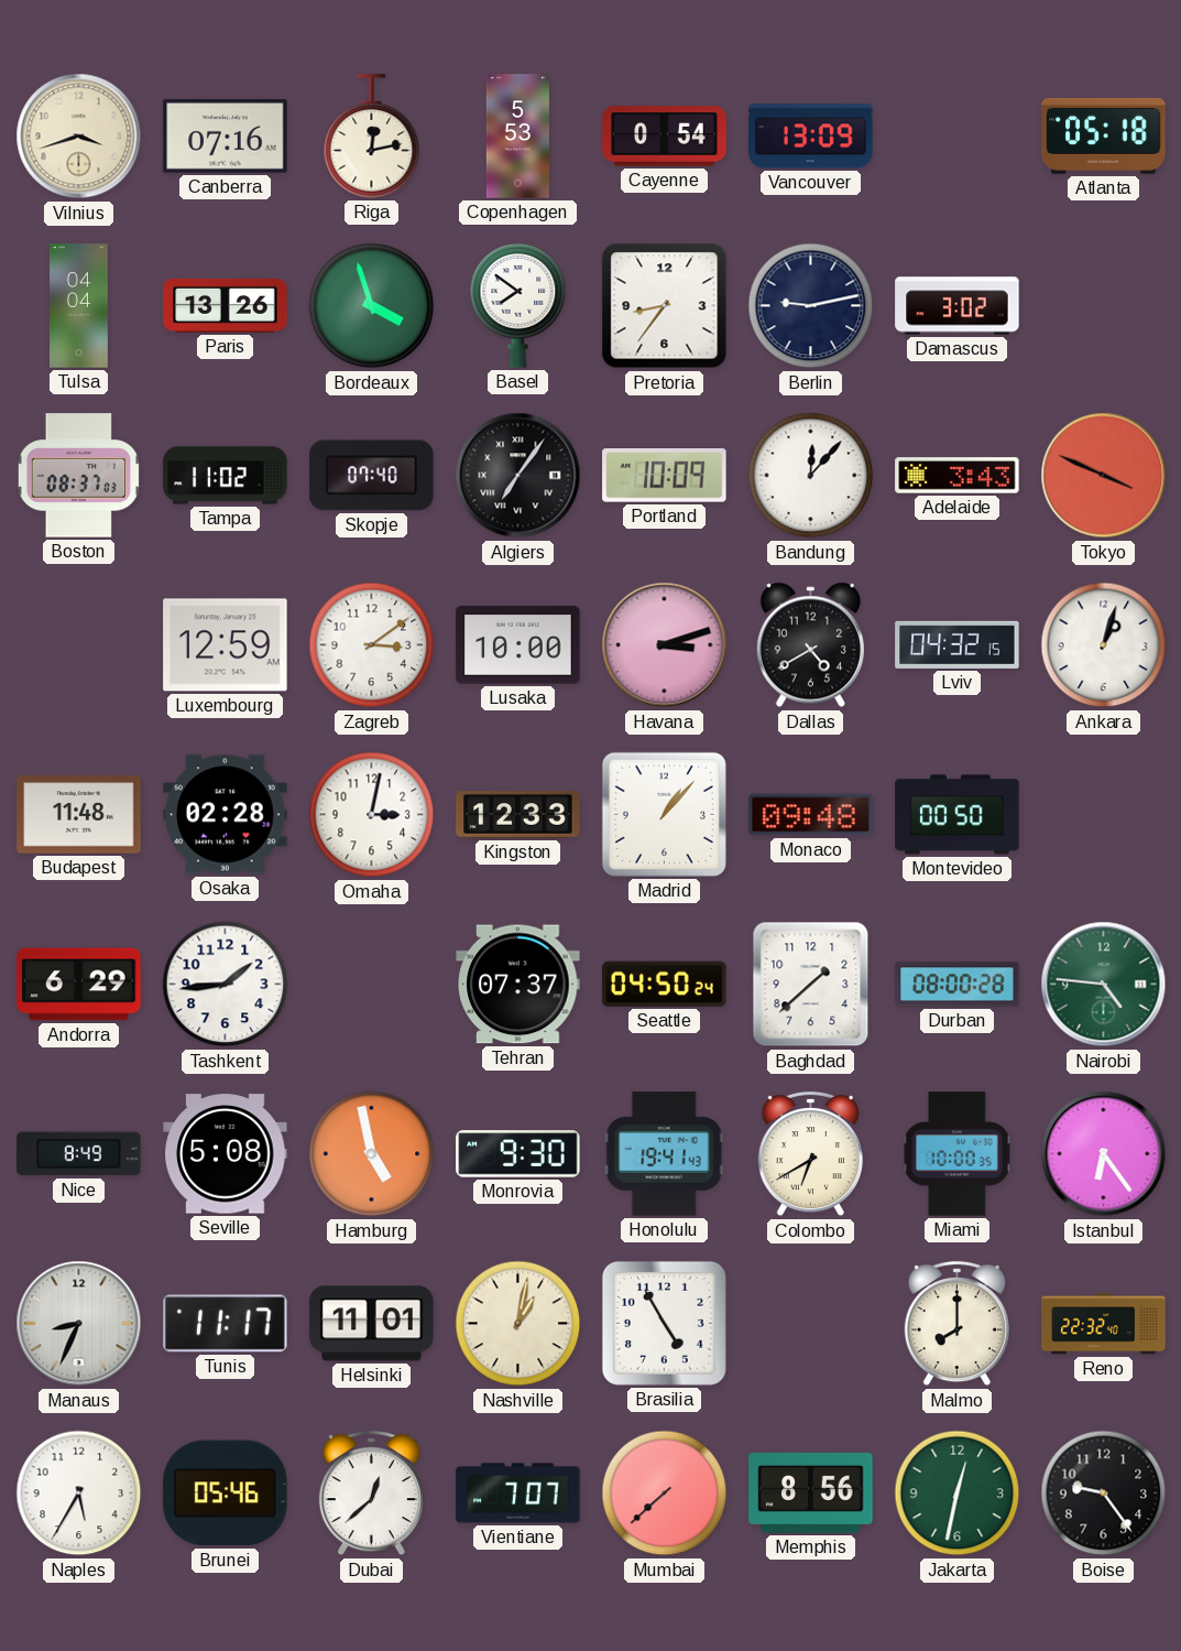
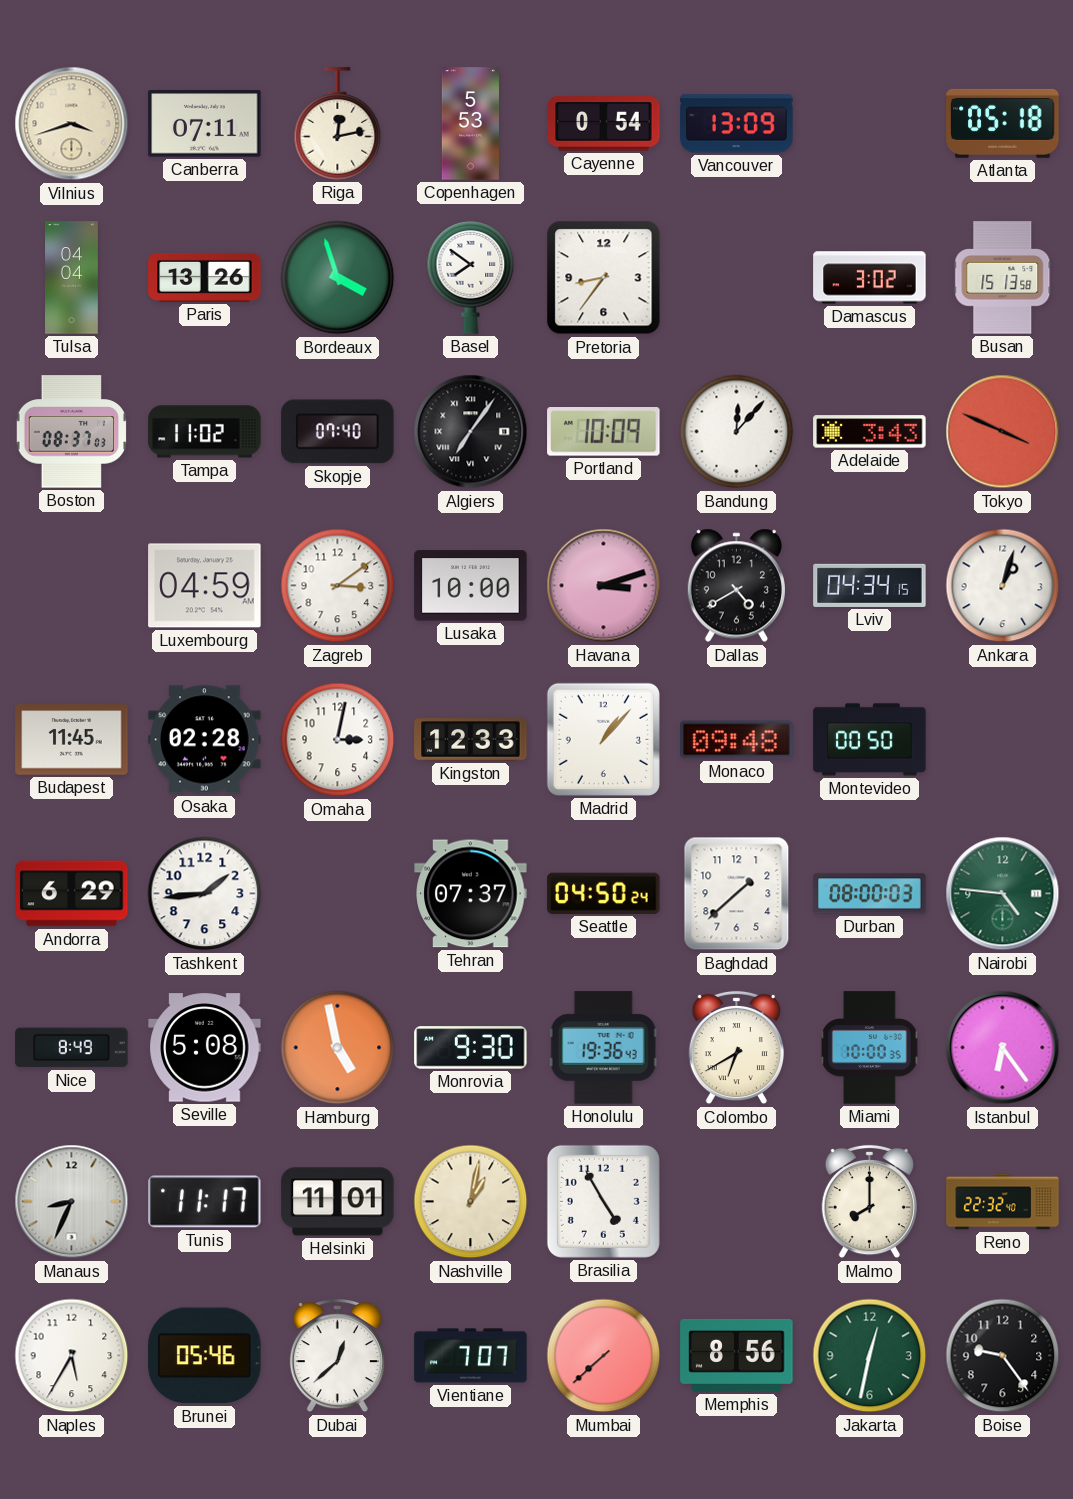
Canberra: 07:16 -> 07:11
Berlin: 9:13 -> none
Busan: none -> 15:13
Luxembourg: 12:59 -> 04:59
Lviv: 04:32 -> 04:34
Budapest: 11:48 -> 11:45
Durban: 08:00:28 -> 08:00:03
Honolulu: 19:41 -> 19:36
